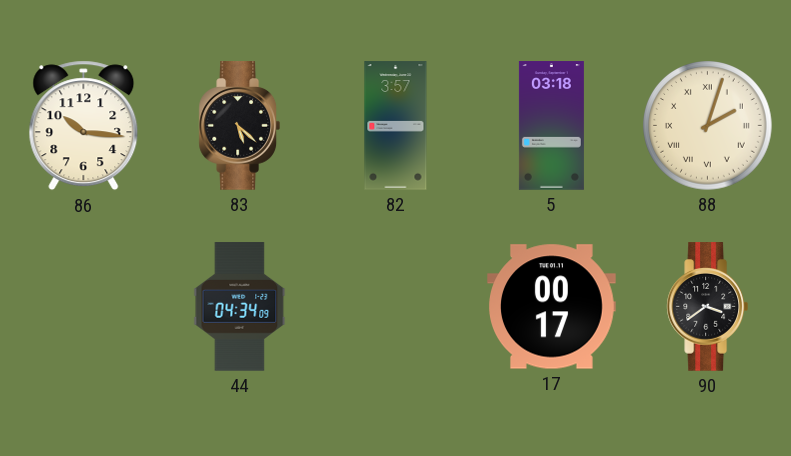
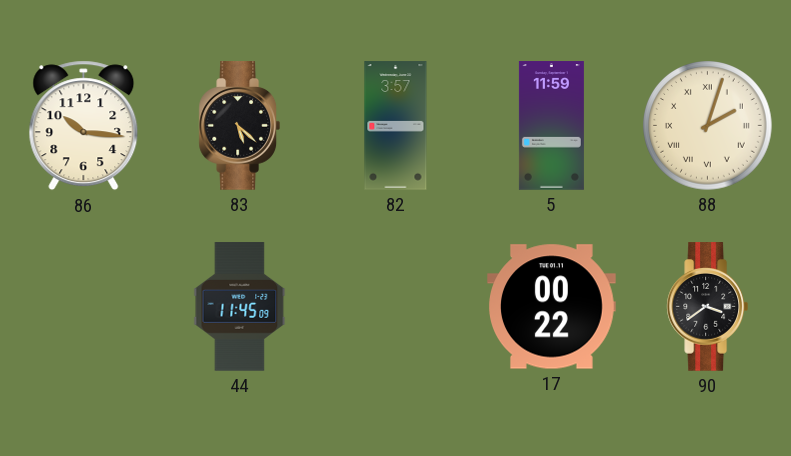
5: 03:18 -> 11:59
44: 04:34 -> 11:45
17: 00:17 -> 00:22
